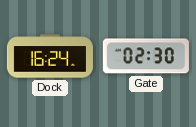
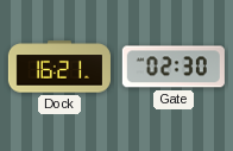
Dock: 16:24 -> 16:21
